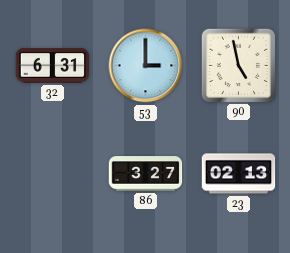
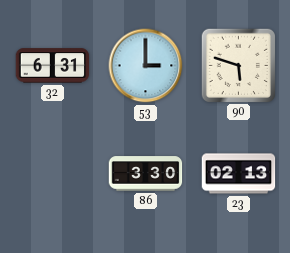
90: 4:58 -> 5:48
86: 3:27 -> 3:30
